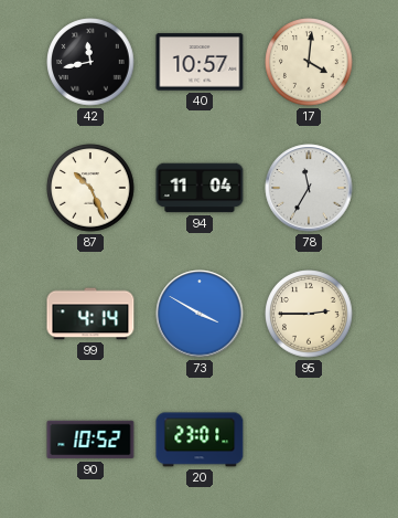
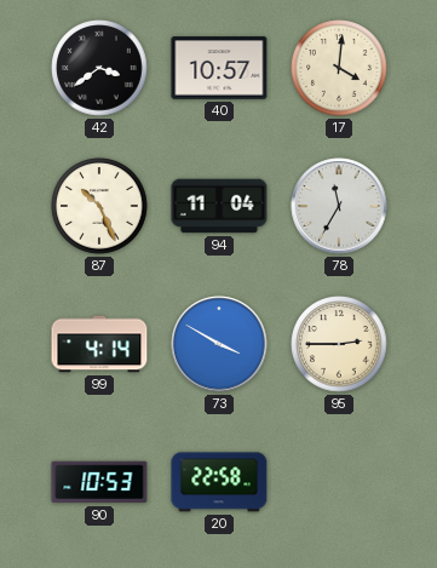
42: 11:43 -> 3:39
90: 10:52 -> 10:53
20: 23:01 -> 22:58
